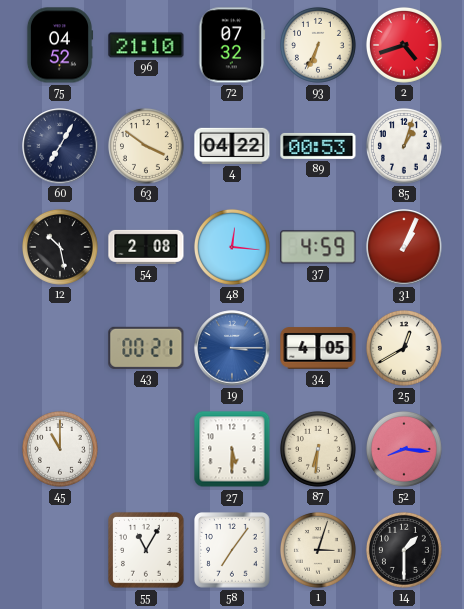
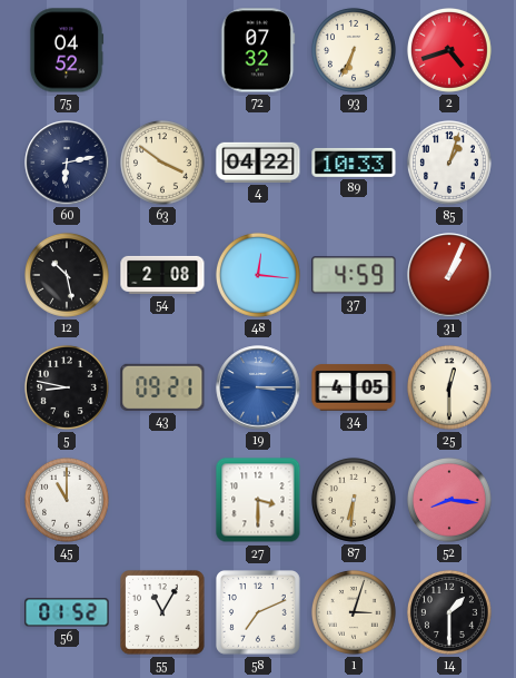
96: 21:10 -> none
60: 7:05 -> 6:13
89: 00:53 -> 10:33
5: none -> 8:47
43: 00:21 -> 09:21
25: 12:40 -> 12:30
27: 5:30 -> 3:30
56: none -> 01:52
58: 7:06 -> 7:11
